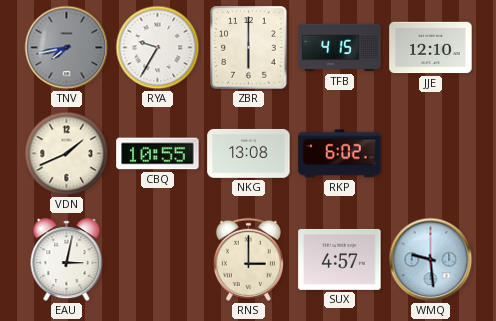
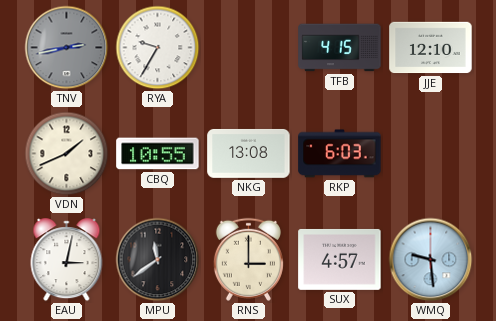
TNV: 7:43 -> 2:43
ZBR: 6:00 -> none
RKP: 6:02 -> 6:03
MPU: none -> 11:39
